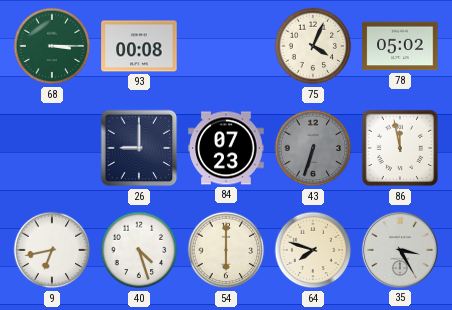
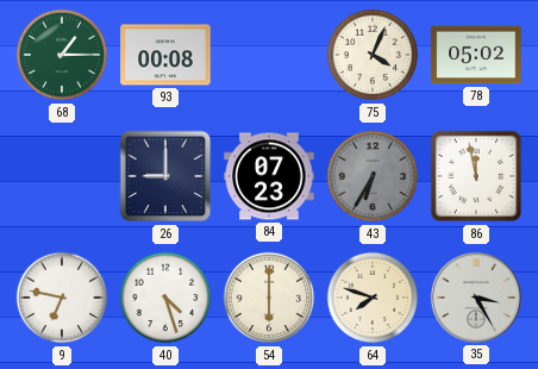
68: 3:15 -> 1:15
43: 6:33 -> 6:35
9: 6:43 -> 6:47
